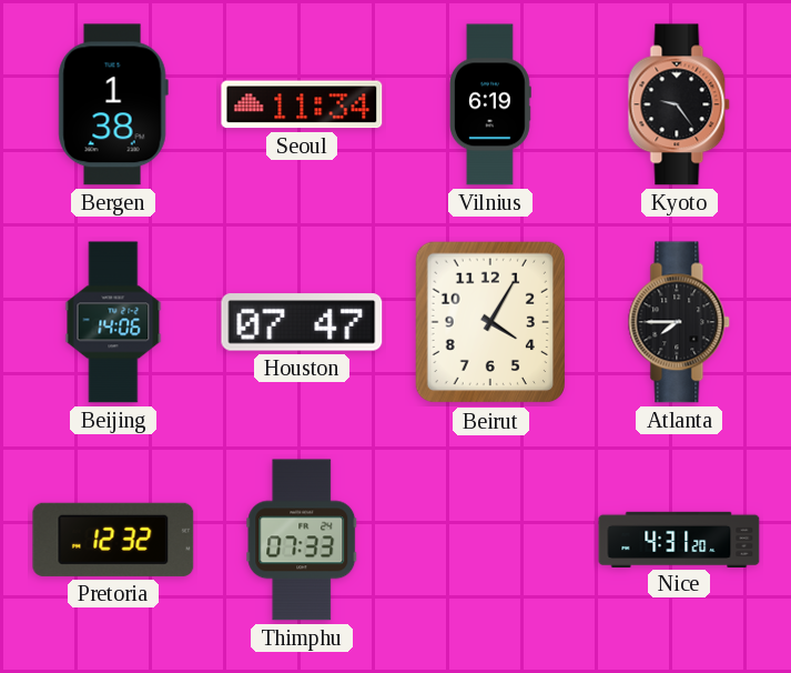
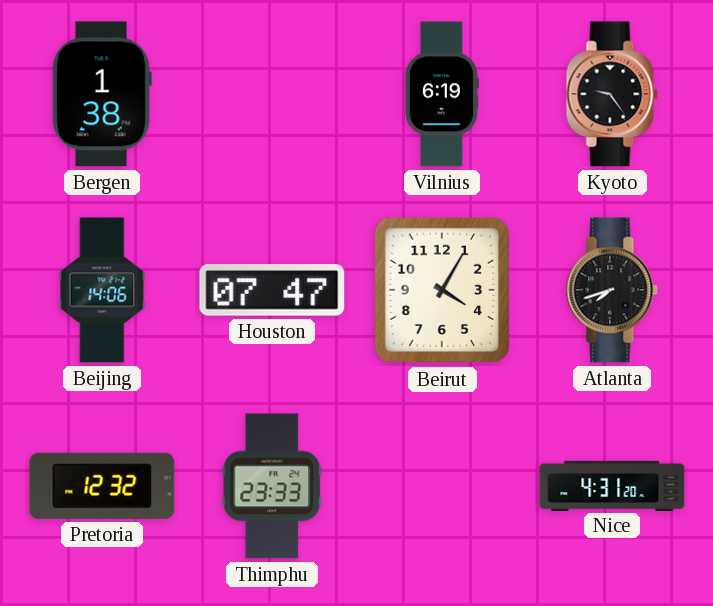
Seoul: 11:34 -> none
Atlanta: 7:45 -> 7:42
Thimphu: 07:33 -> 23:33
